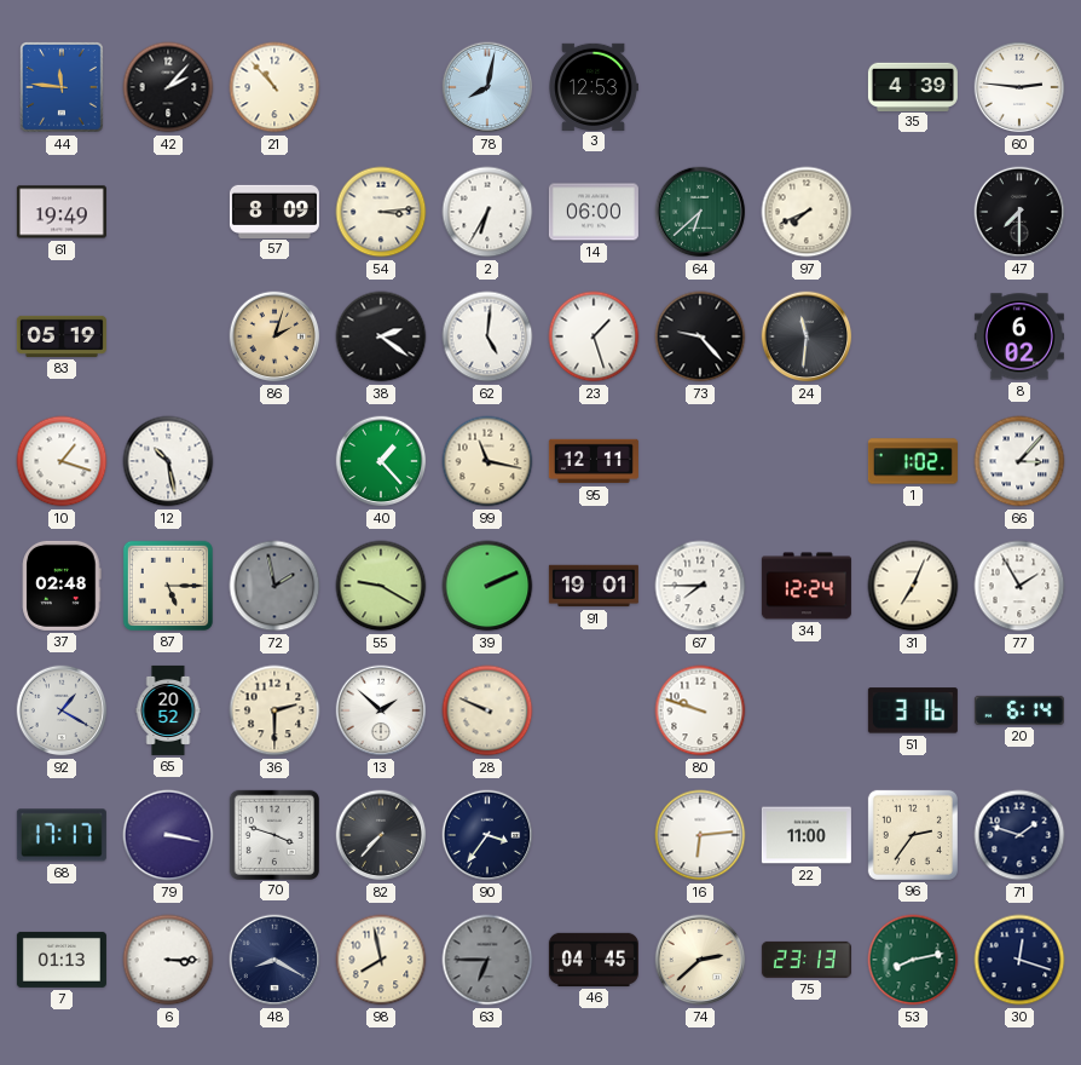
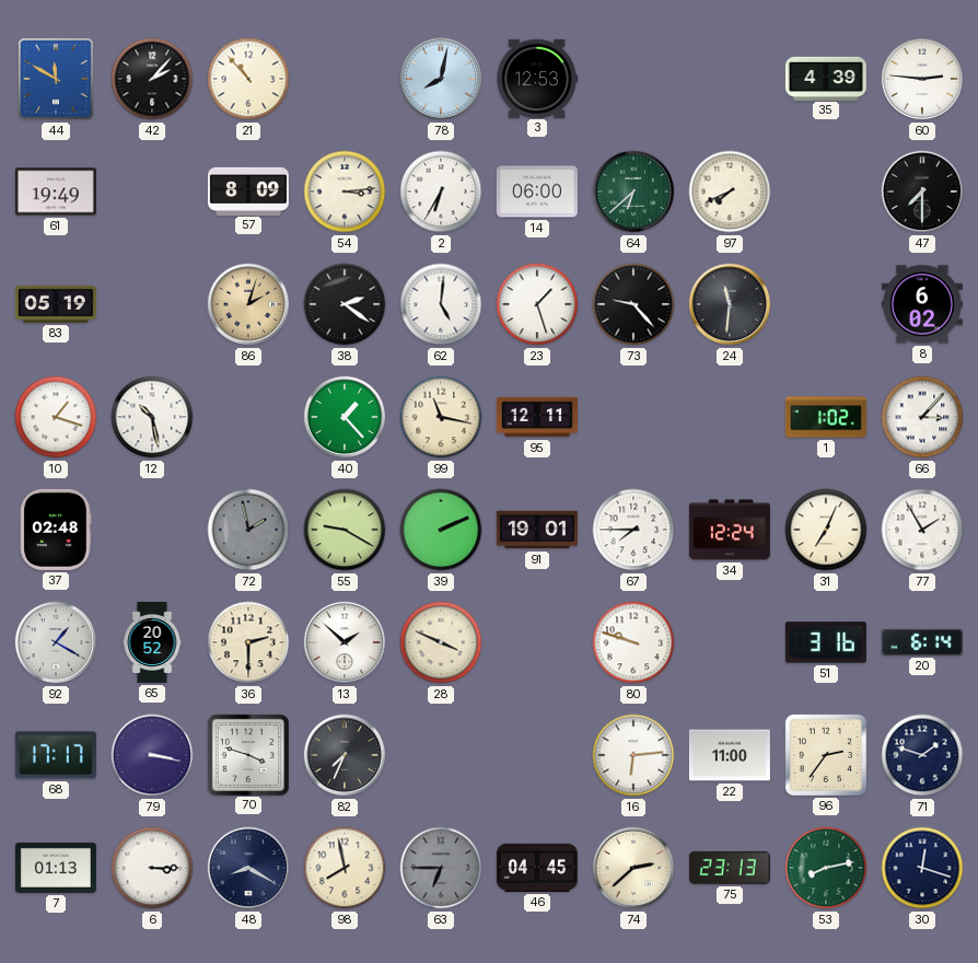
44: 11:46 -> 11:50
87: 5:15 -> none
28: 9:49 -> 3:49
82: 7:37 -> 7:34
90: 3:36 -> none
